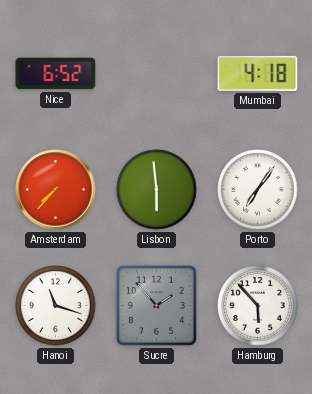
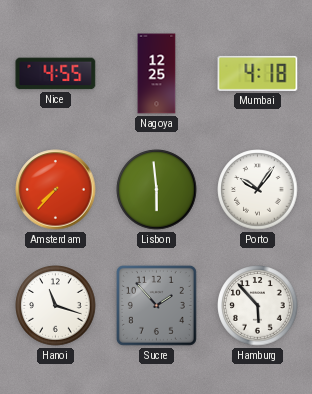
Nice: 6:52 -> 4:55
Nagoya: none -> 12:25
Porto: 7:06 -> 10:06
